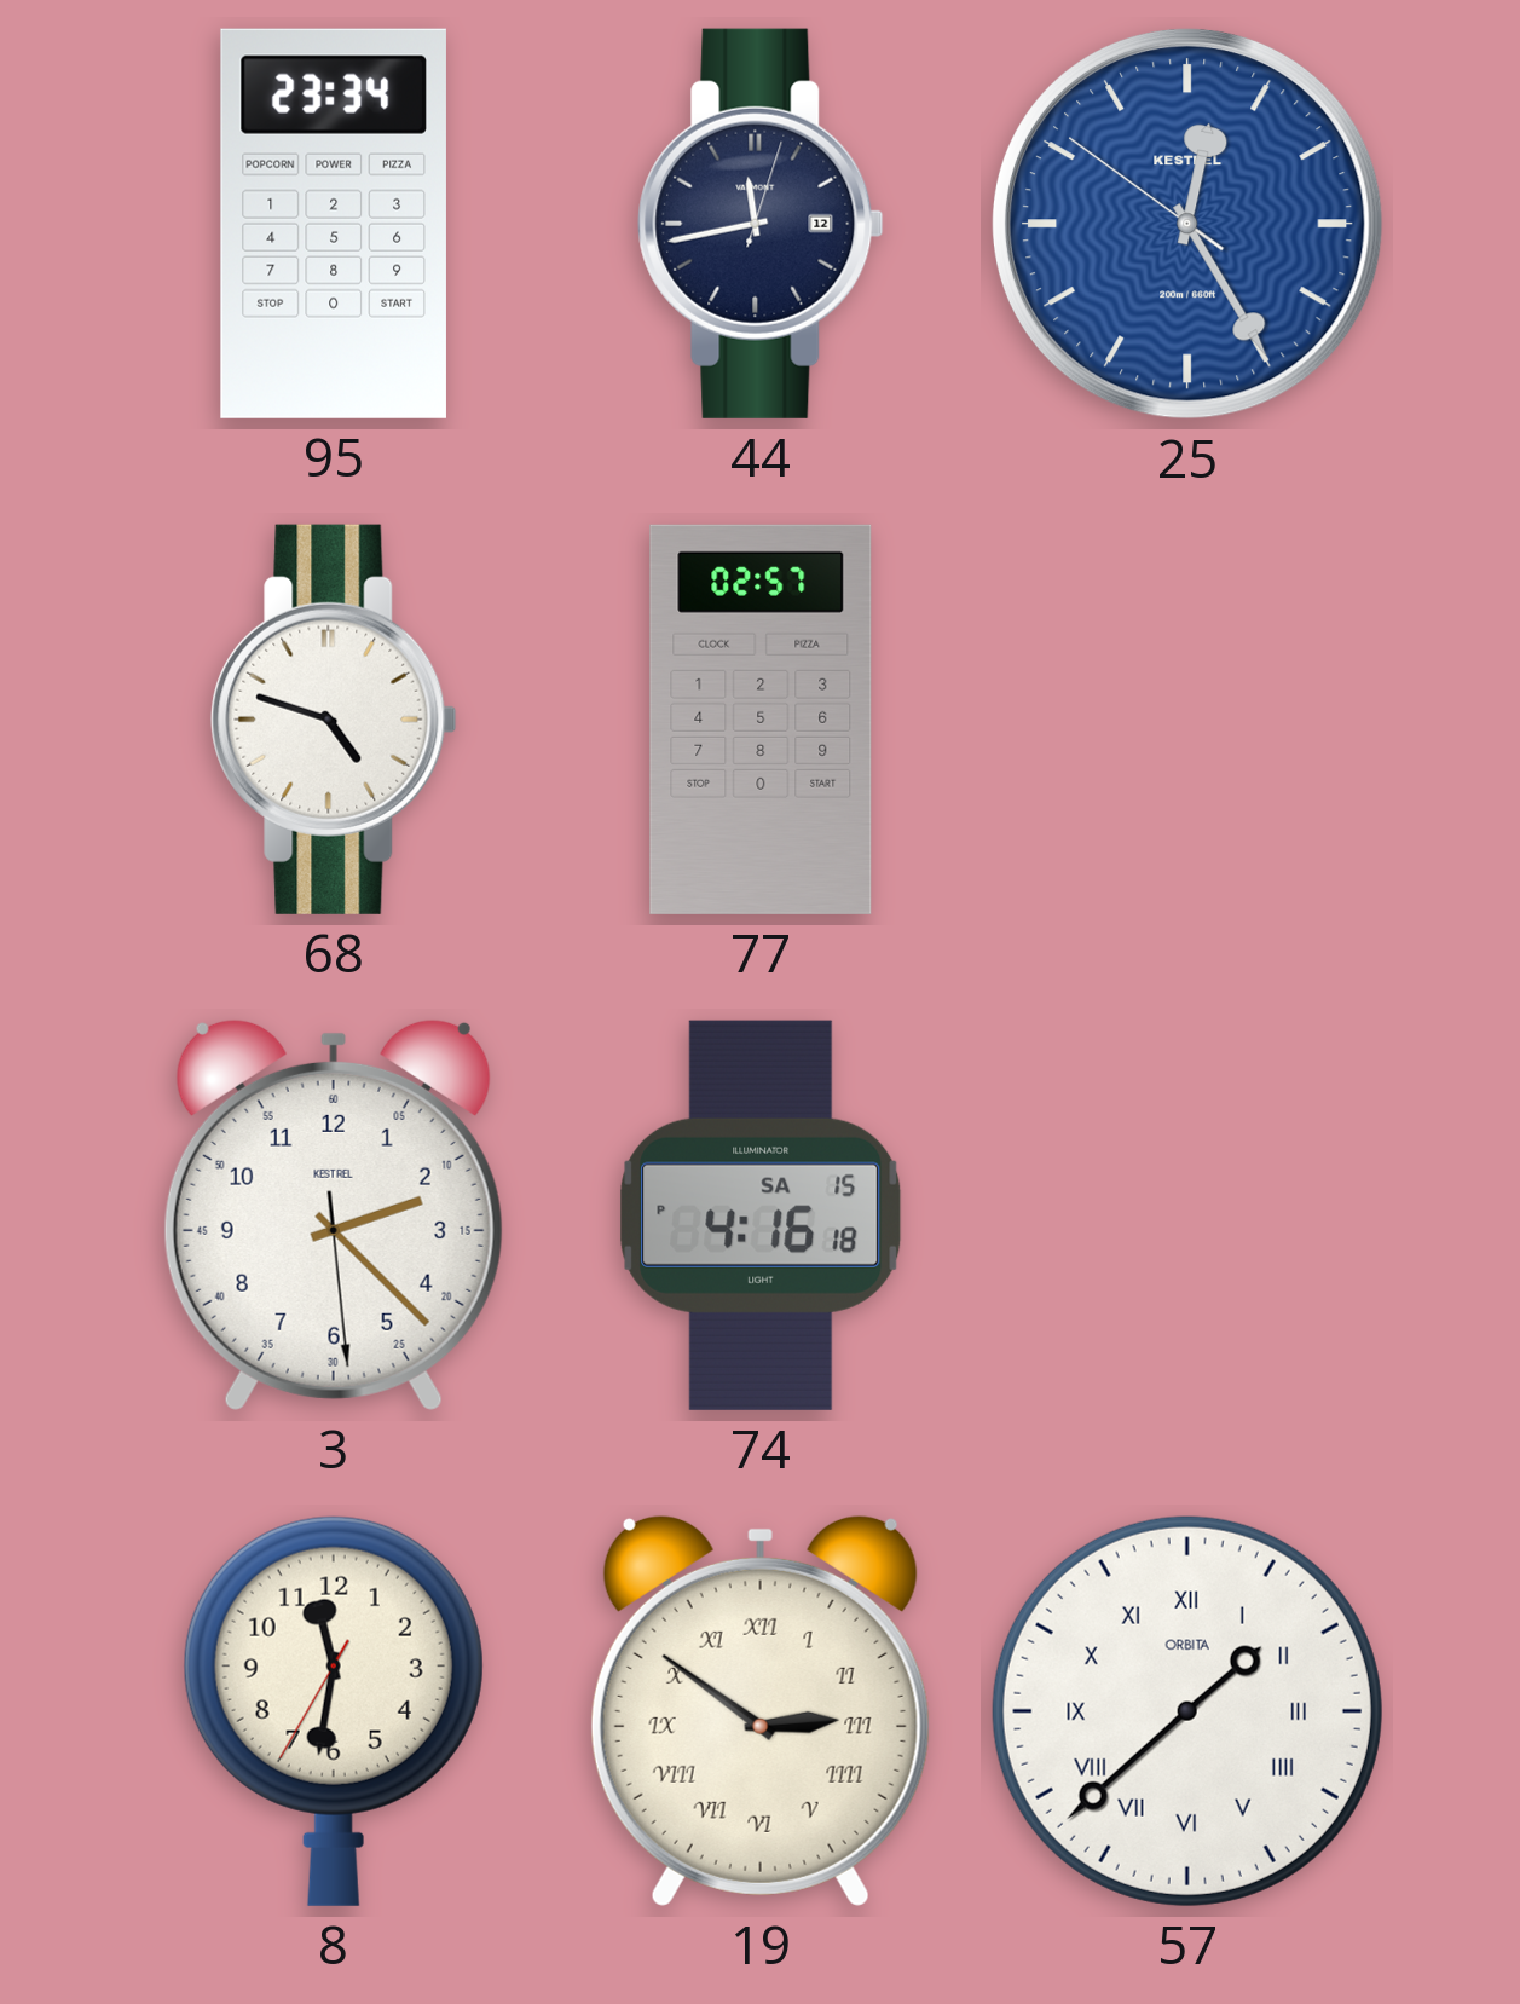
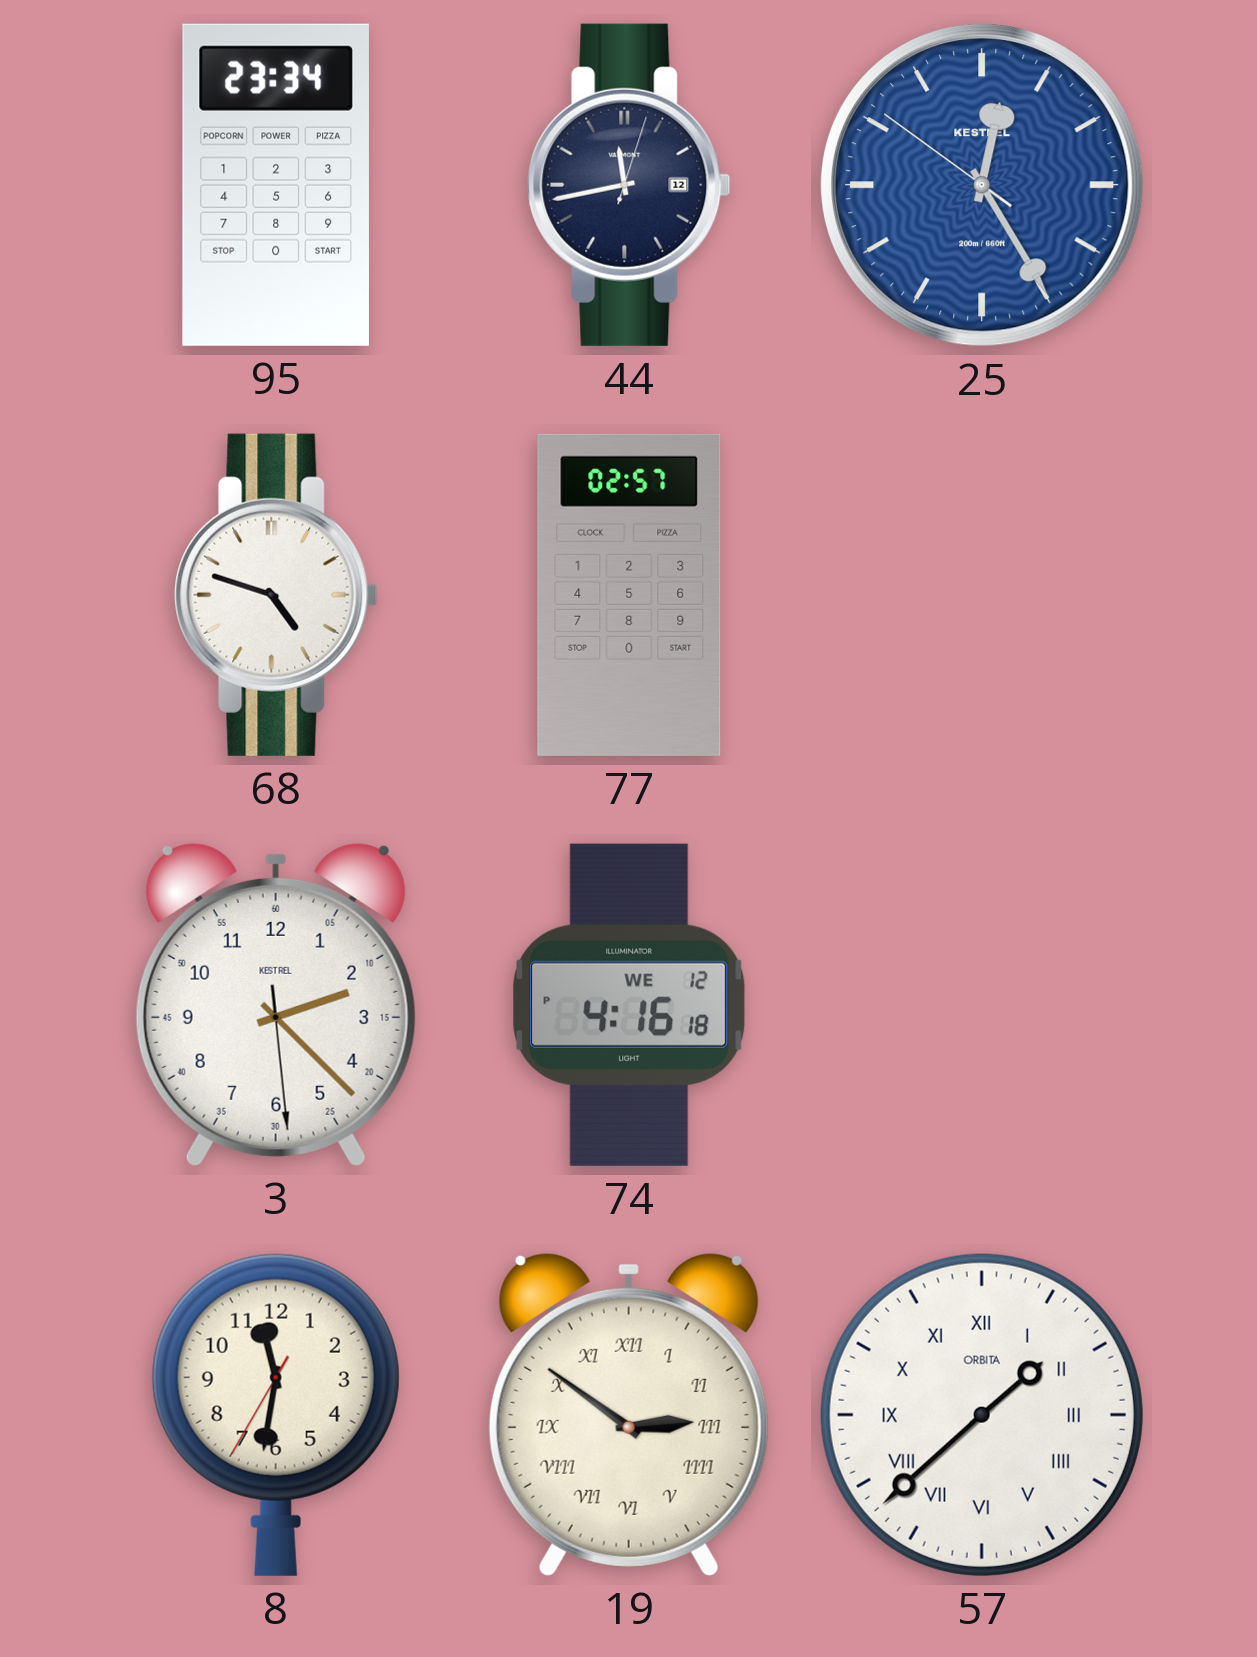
74 date: SA 15 -> WE 12
